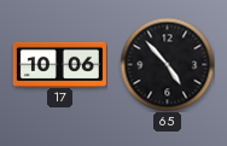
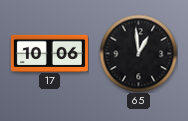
65: 4:53 -> 12:59
